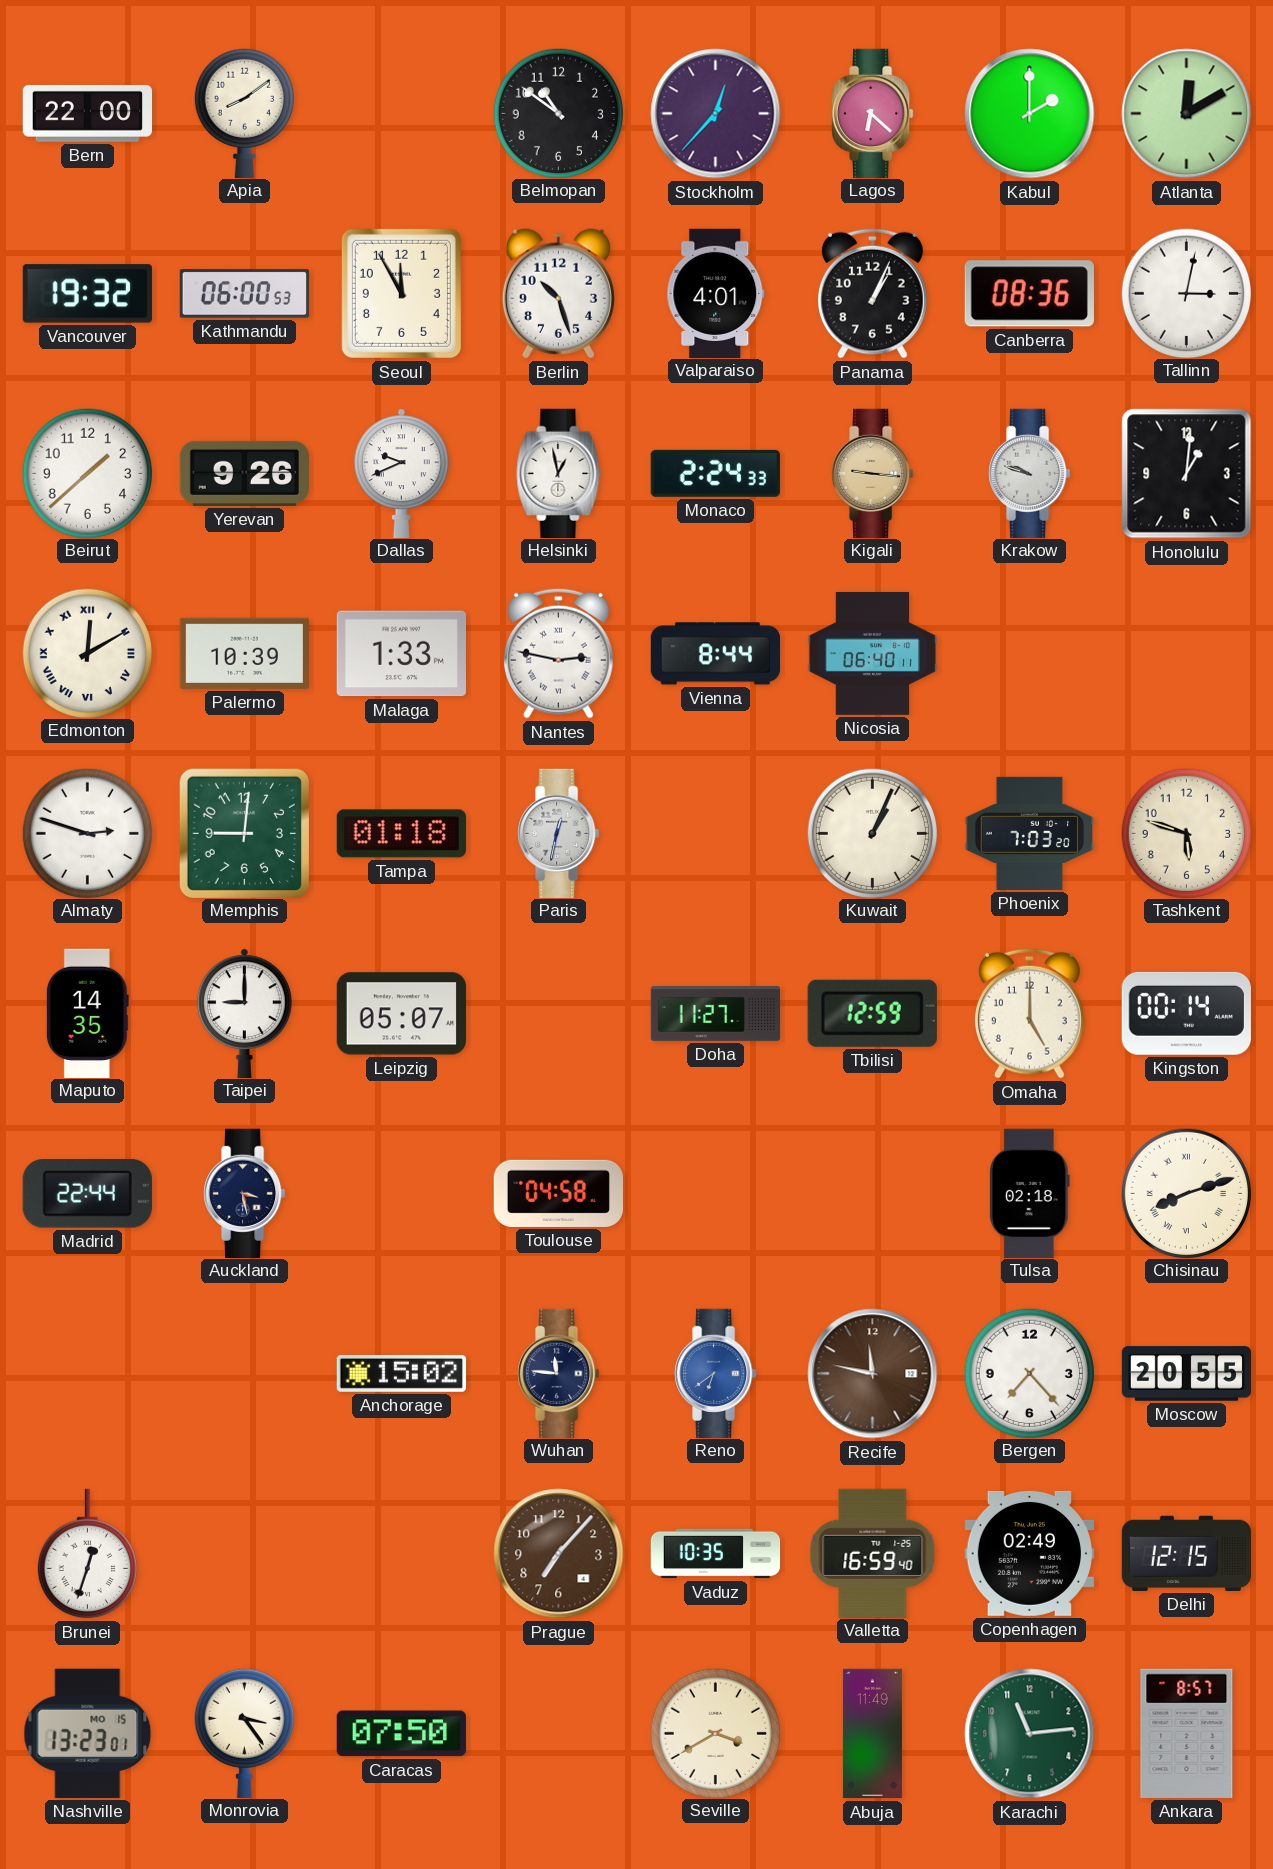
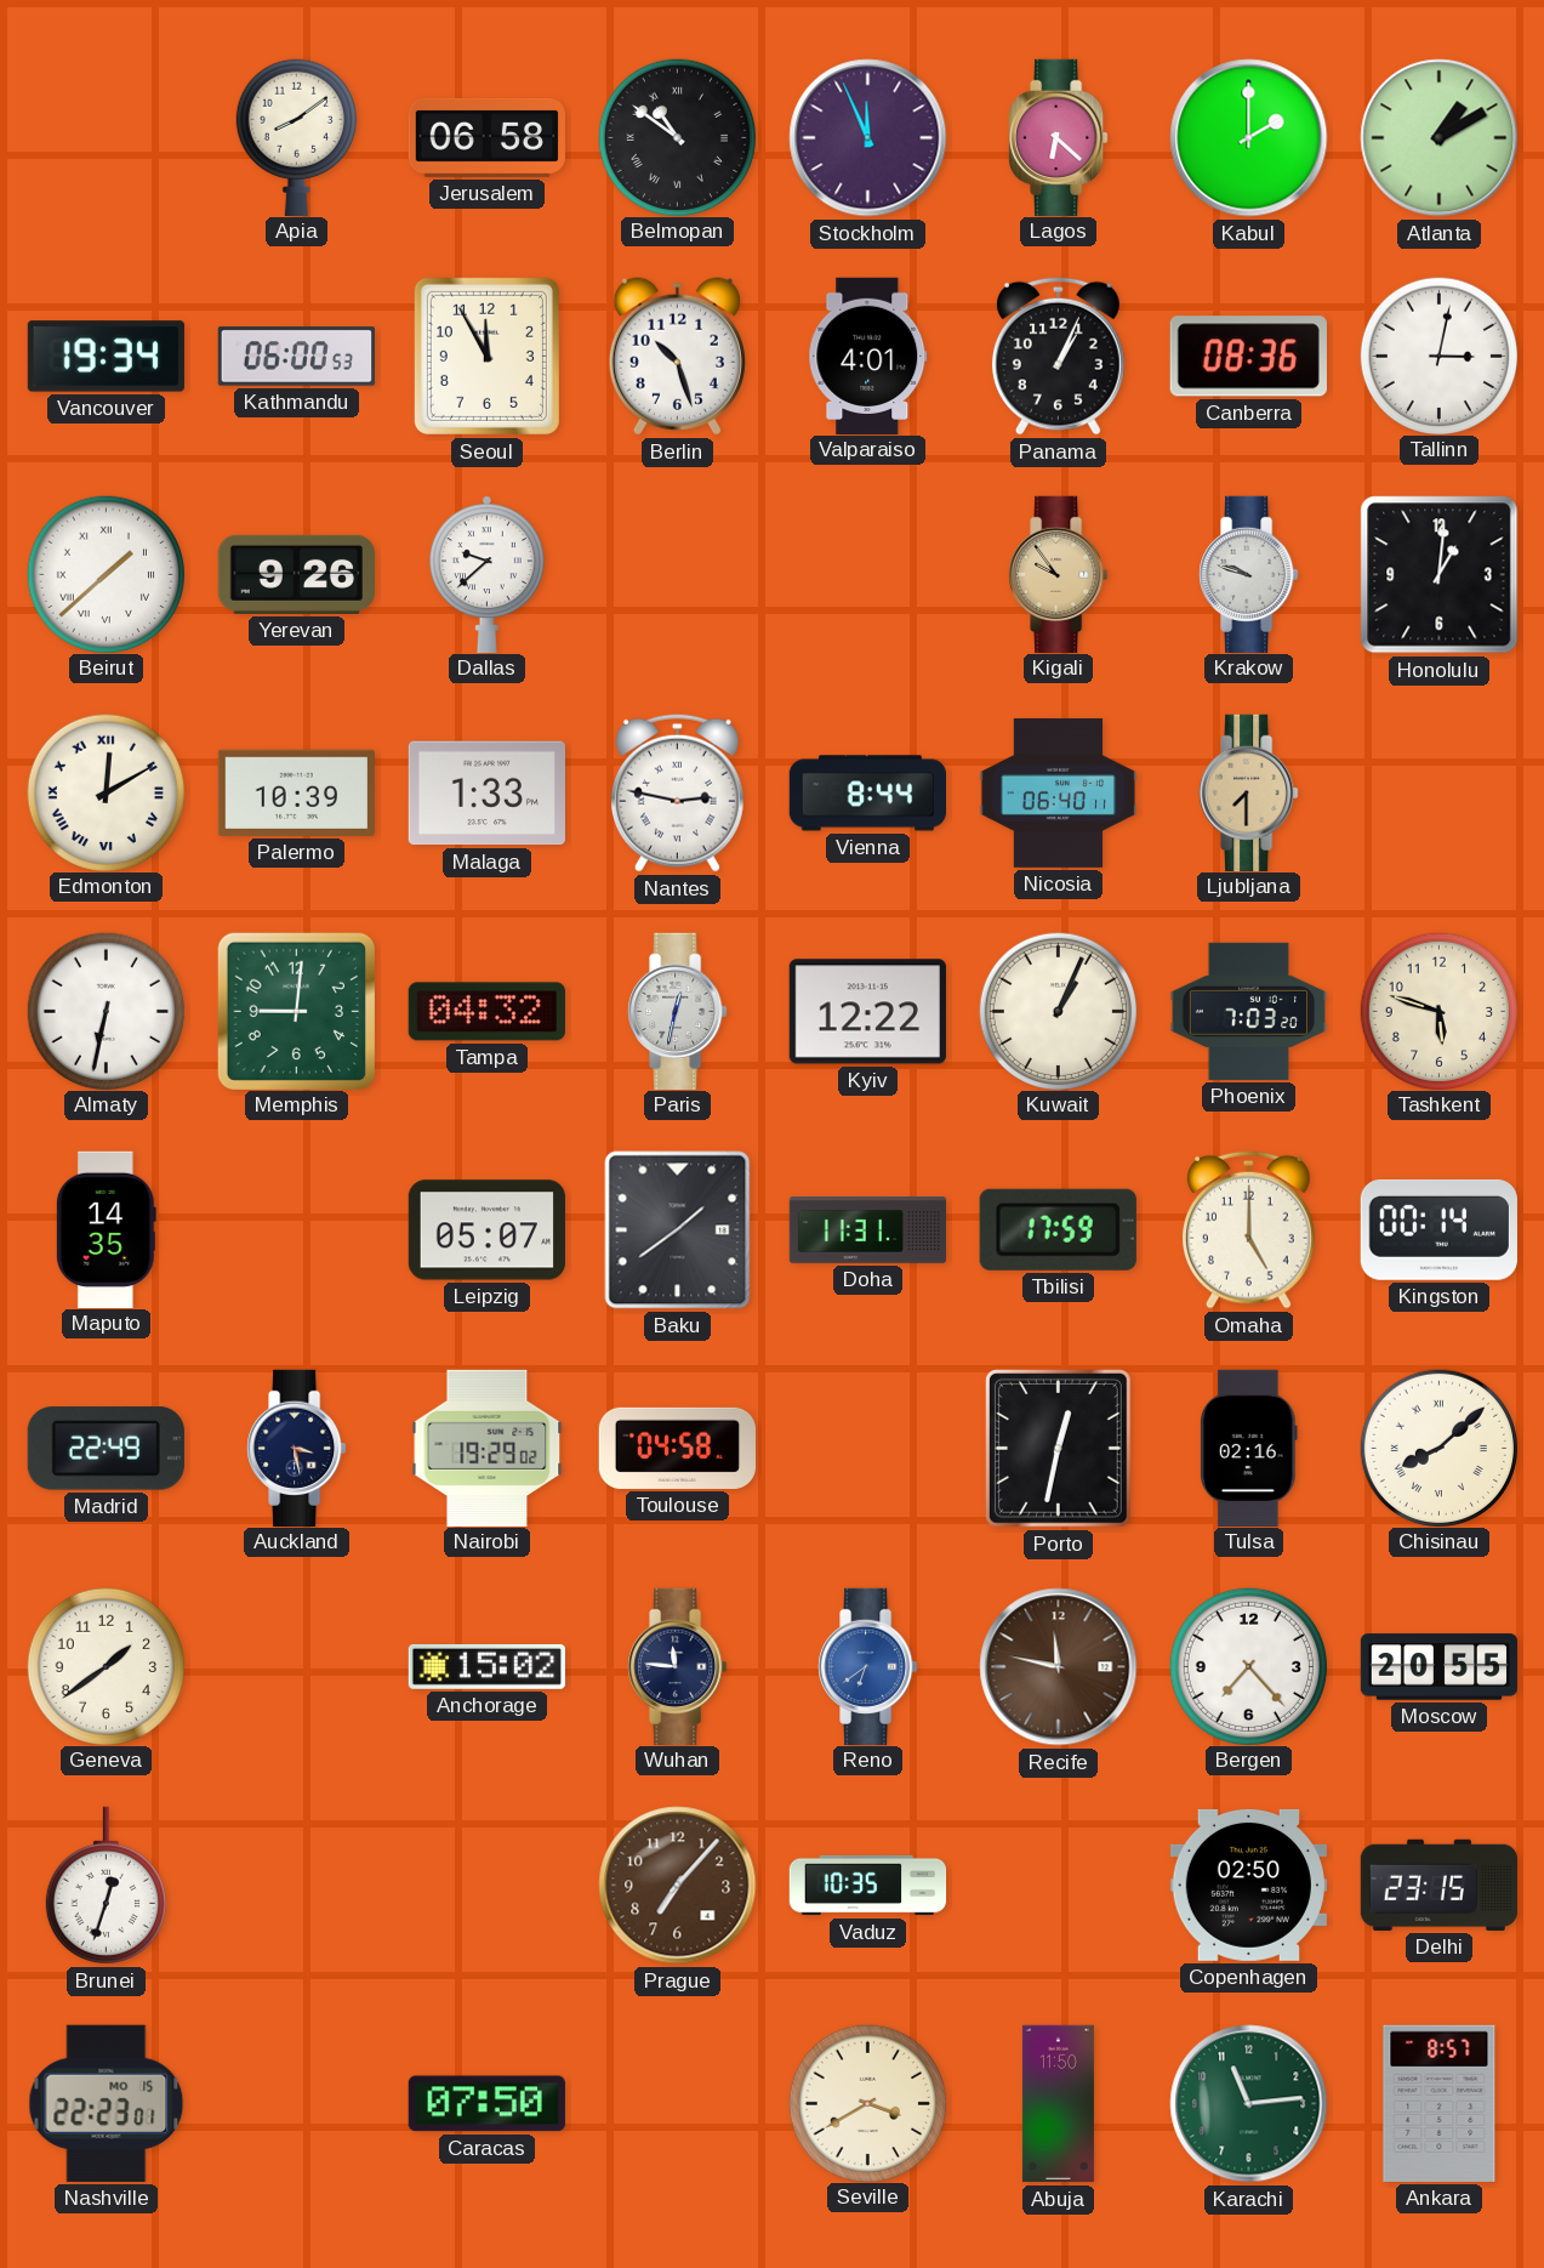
Bern: 22:00 -> none
Jerusalem: none -> 06:58
Belmopan numerals: Arabic -> Roman
Stockholm: 12:37 -> 11:56
Atlanta: 12:10 -> 1:10
Vancouver: 19:32 -> 19:34
Beirut numerals: Arabic -> Roman
Dallas: 9:41 -> 9:38
Helsinki: 12:58 -> none
Monaco: 2:24 -> none
Kigali: 9:16 -> 9:54
Ljubljana: none -> 7:30
Almaty: 2:48 -> 6:32
Tampa: 01:18 -> 04:32
Kyiv: none -> 12:22
Taipei: 9:00 -> none
Baku: none -> 1:39
Doha: 11:27 -> 11:31
Tbilisi: 12:59 -> 17:59
Madrid: 22:44 -> 22:49
Nairobi: none -> 19:29
Porto: none -> 12:32
Tulsa: 02:18 -> 02:16
Chisinau: 8:12 -> 8:08
Geneva: none -> 1:39
Valletta: 16:59 -> none
Copenhagen: 02:49 -> 02:50
Delhi: 12:15 -> 23:15
Nashville: 13:23 -> 22:23
Monrovia: 3:24 -> none
Abuja: 11:49 -> 11:50
